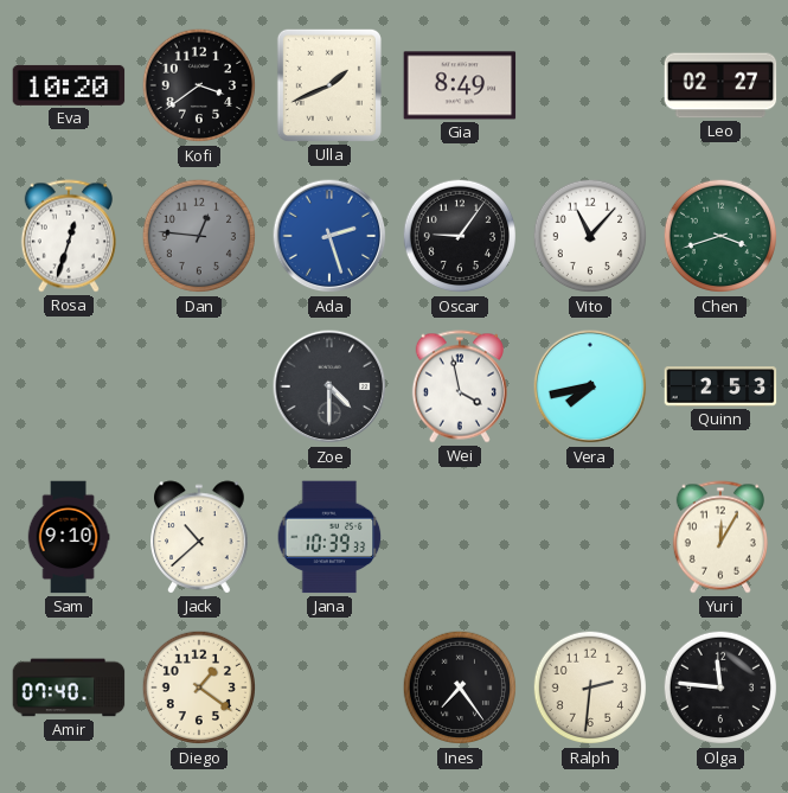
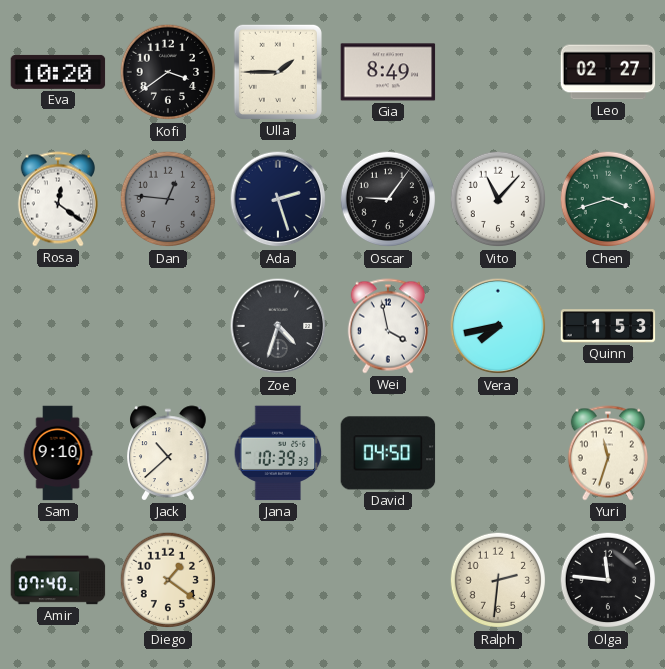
Ulla: 1:41 -> 1:45
Rosa: 12:33 -> 12:21
Ada dial: blue -> navy
Zoe: 4:30 -> 4:33
Quinn: 2:53 -> 1:53
David: none -> 04:50
Yuri: 12:05 -> 11:33
Ines: 7:24 -> none
